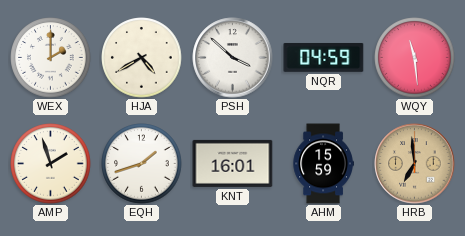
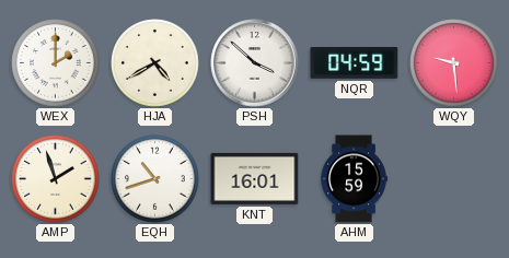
WQY: 11:29 -> 9:29
EQH: 1:42 -> 10:42
HRB: 6:59 -> none
